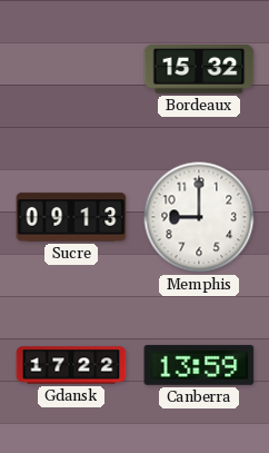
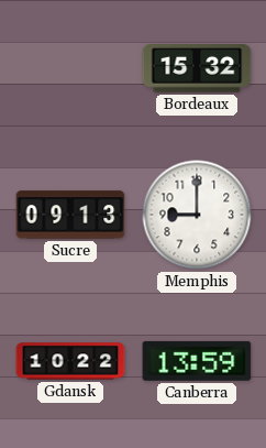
Gdansk: 17:22 -> 10:22
